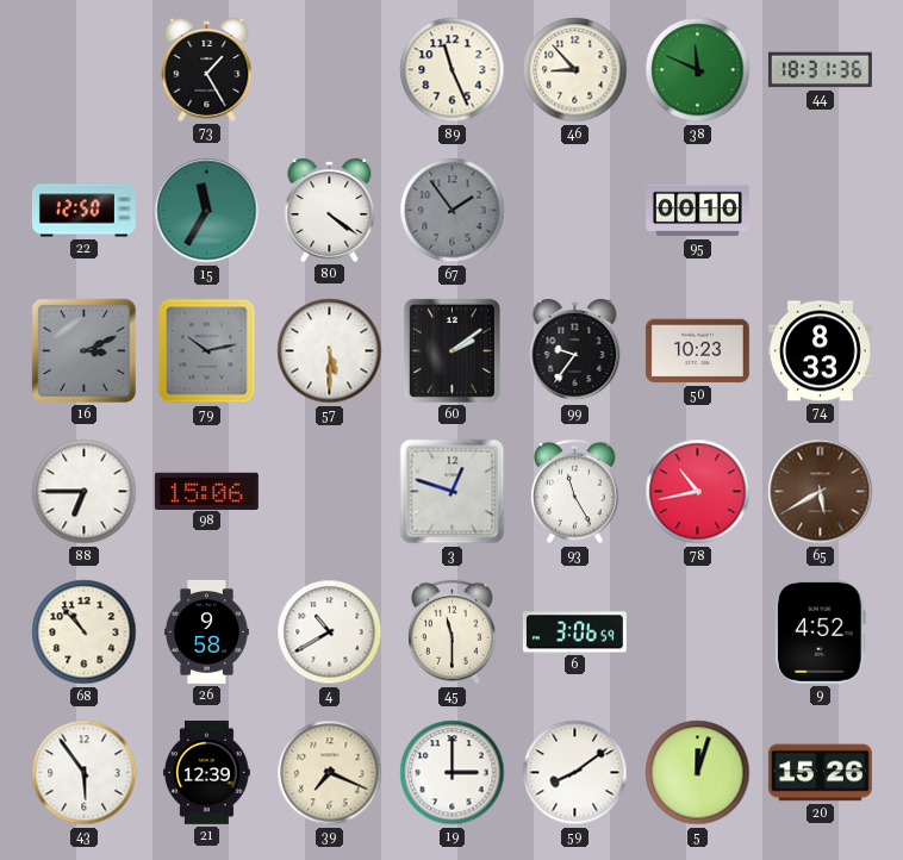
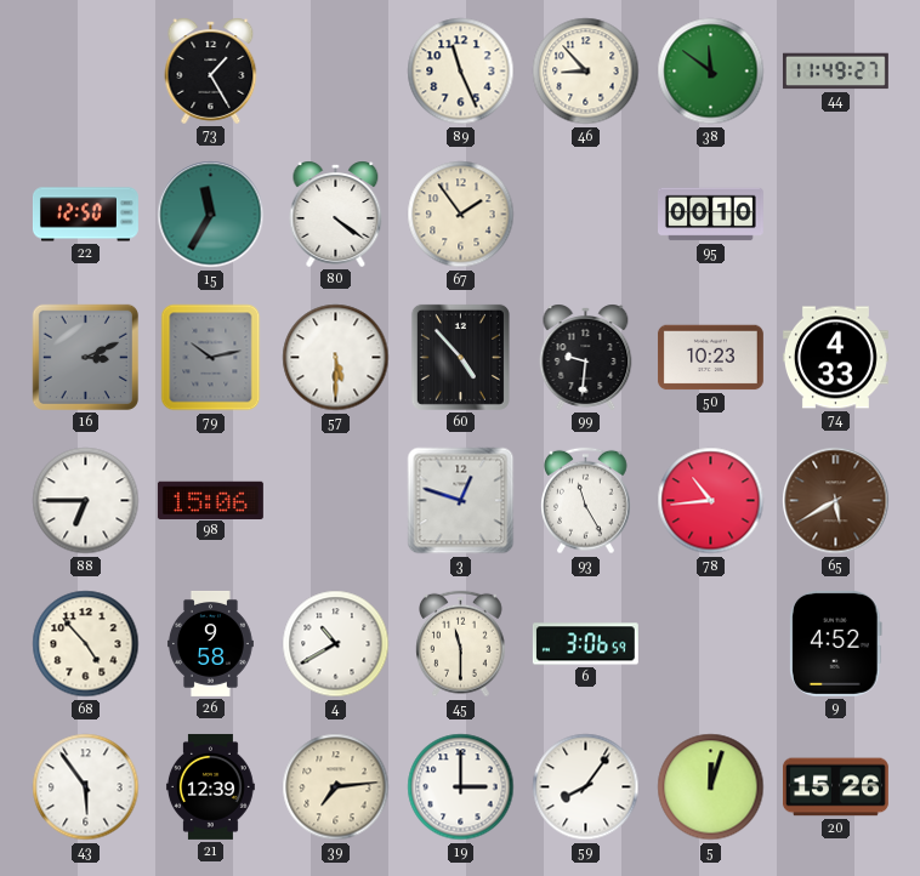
38: 11:49 -> 11:51
44: 18:31 -> 11:49
67 dial: grey -> cream
60: 2:09 -> 4:53
99: 9:36 -> 9:31
74: 8:33 -> 4:33
78: 10:43 -> 10:44
68: 10:53 -> 4:53
39: 7:19 -> 7:14
59: 8:09 -> 8:06
